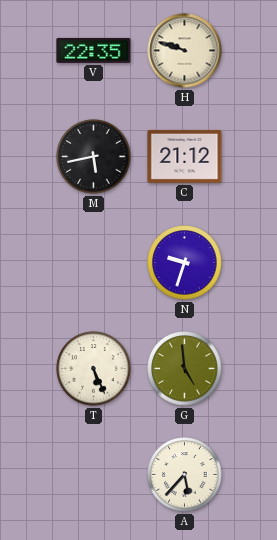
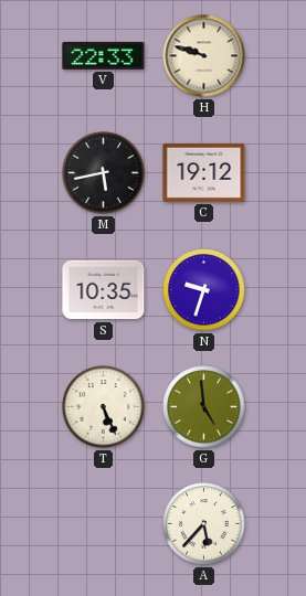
V: 22:35 -> 22:33
C: 21:12 -> 19:12
S: none -> 10:35
